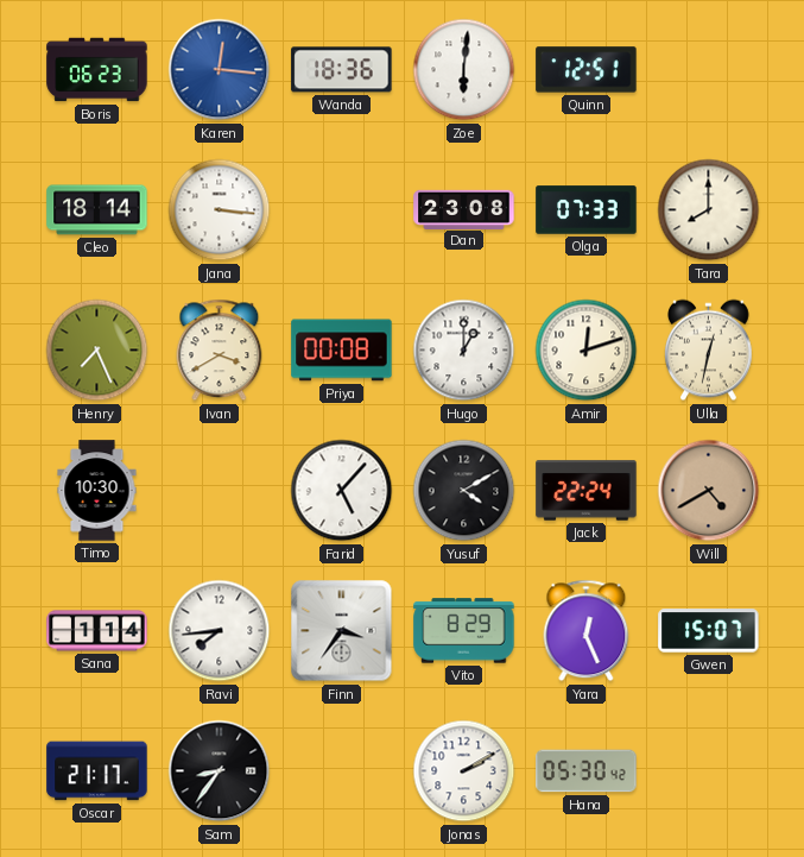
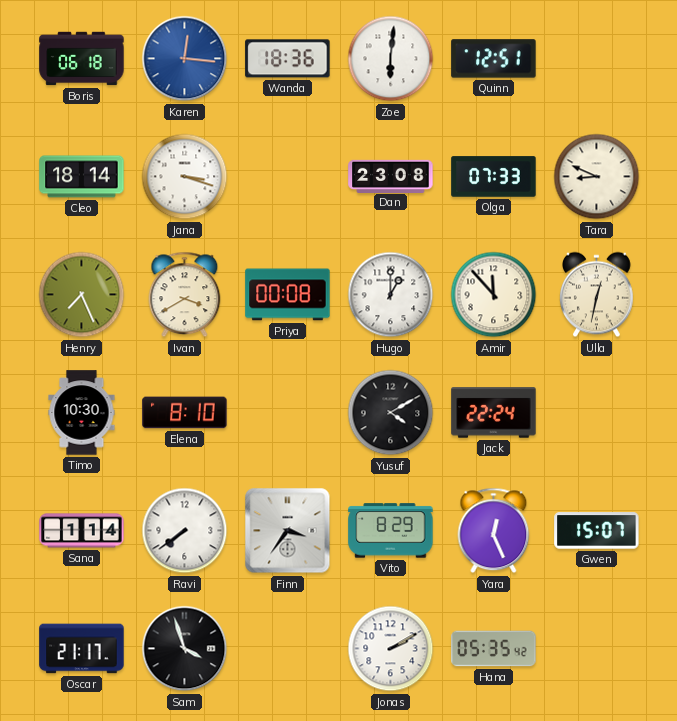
Boris: 06:23 -> 06:18
Jana: 3:16 -> 3:18
Tara: 8:00 -> 8:49
Amir: 12:12 -> 11:53
Elena: none -> 8:10
Farid: 5:07 -> none
Will: 4:40 -> none
Ravi: 7:44 -> 7:39
Sam: 8:36 -> 3:57
Hana: 05:30 -> 05:35
